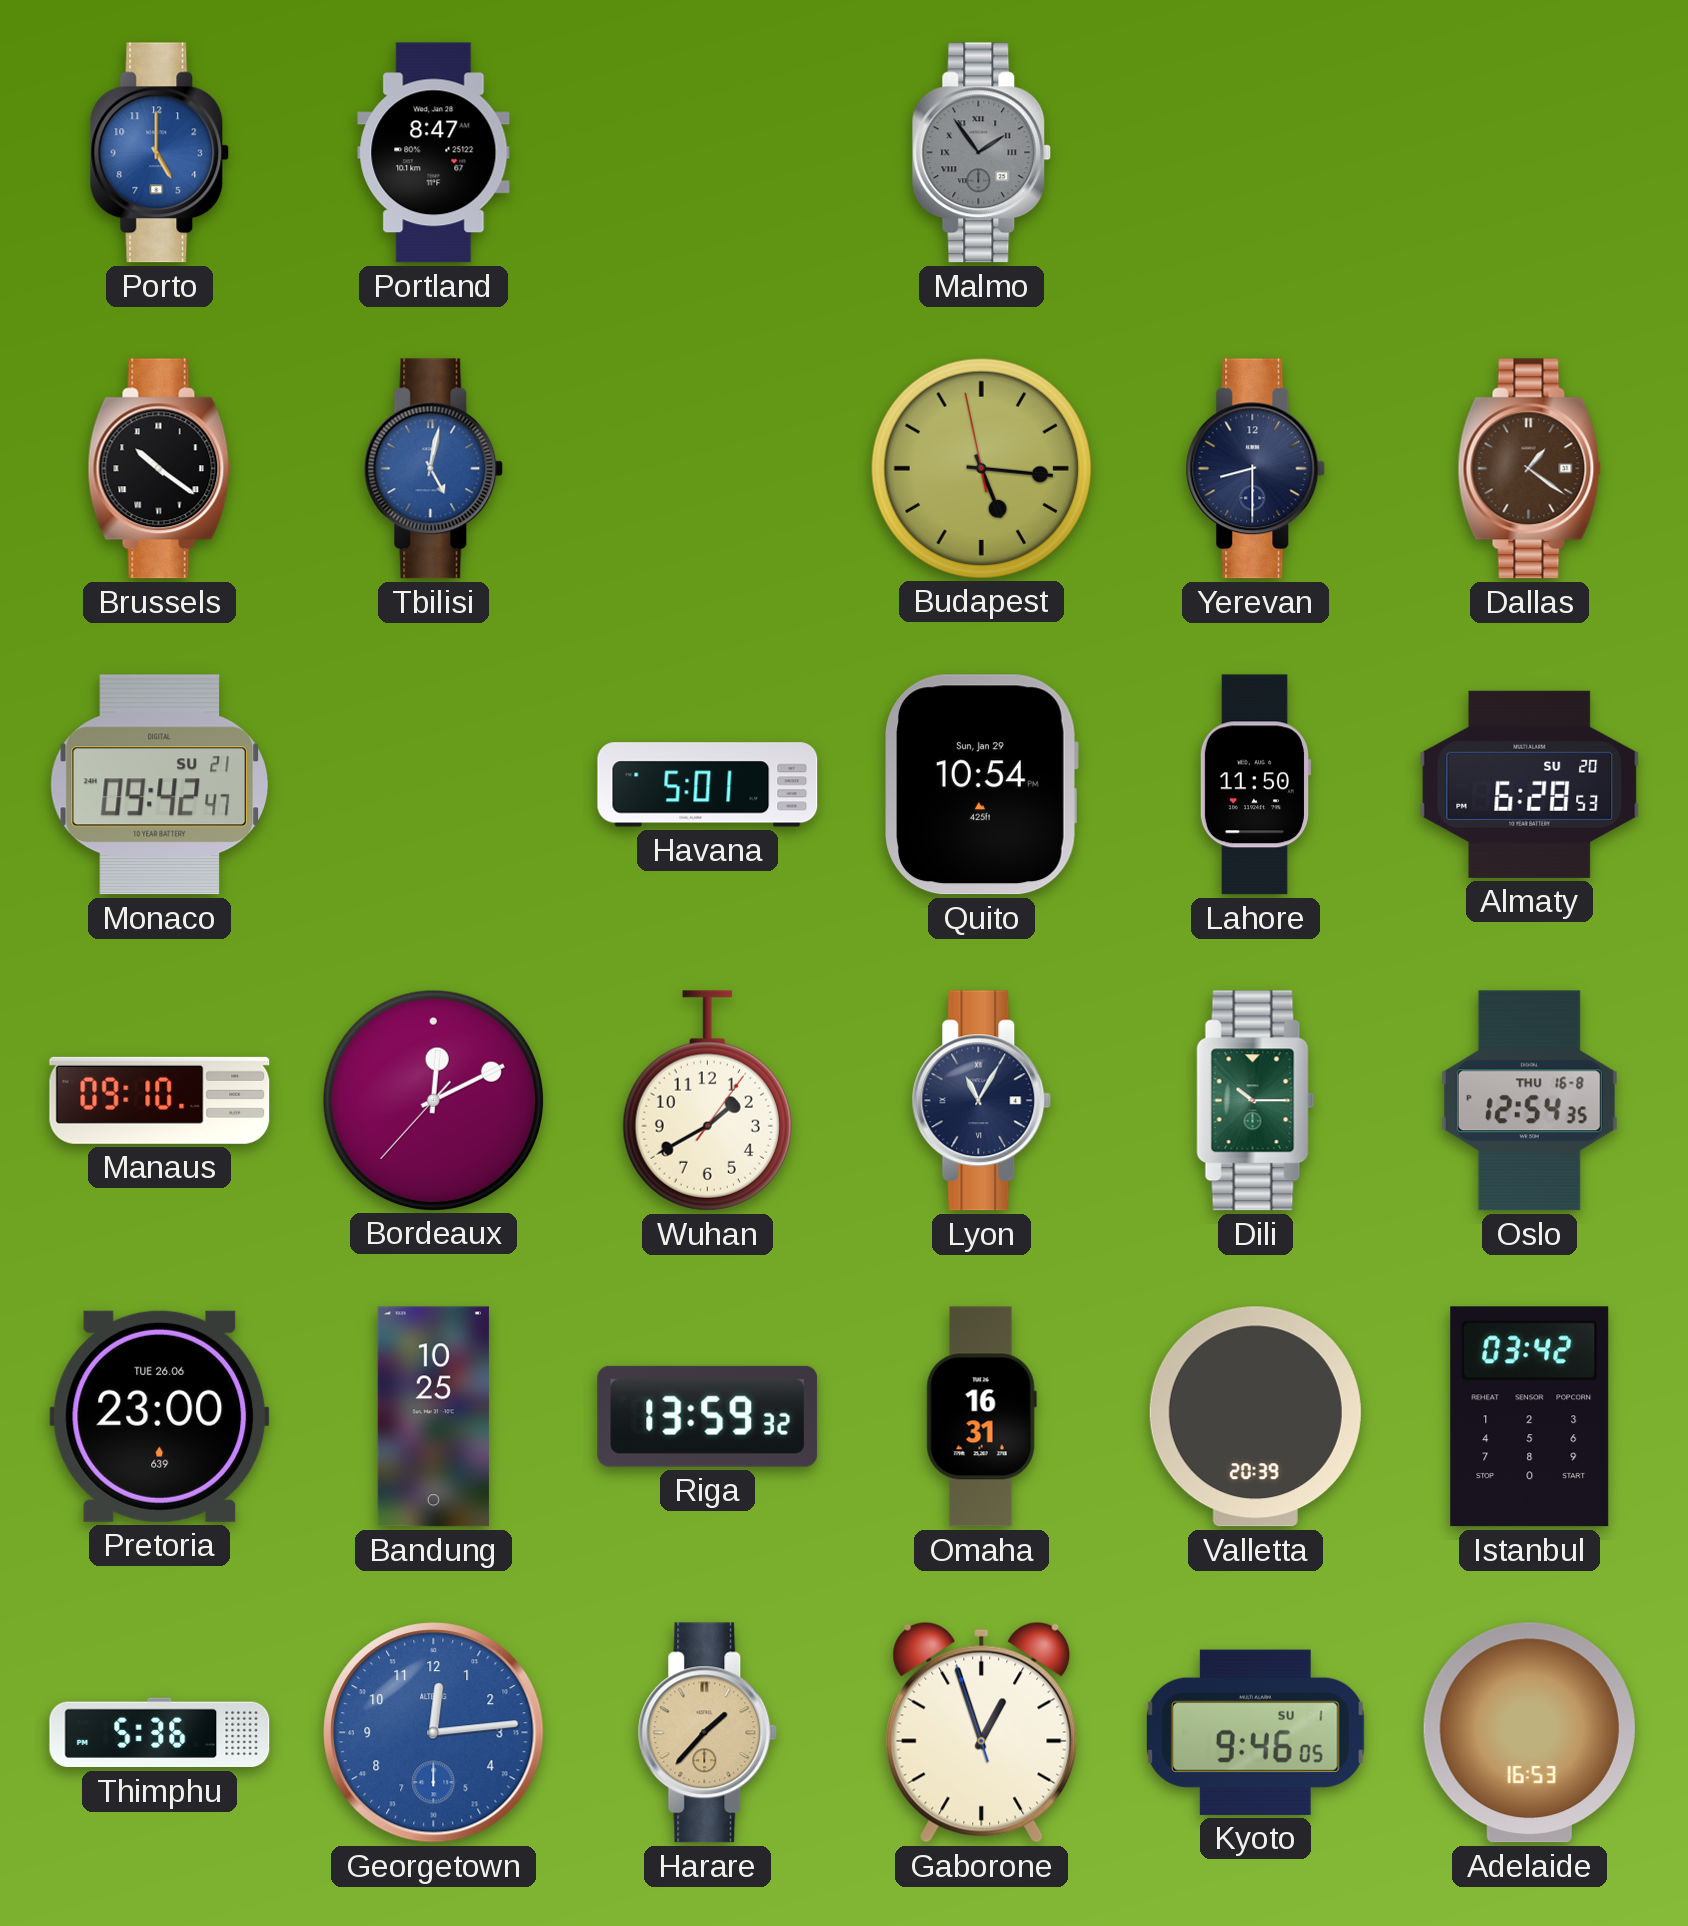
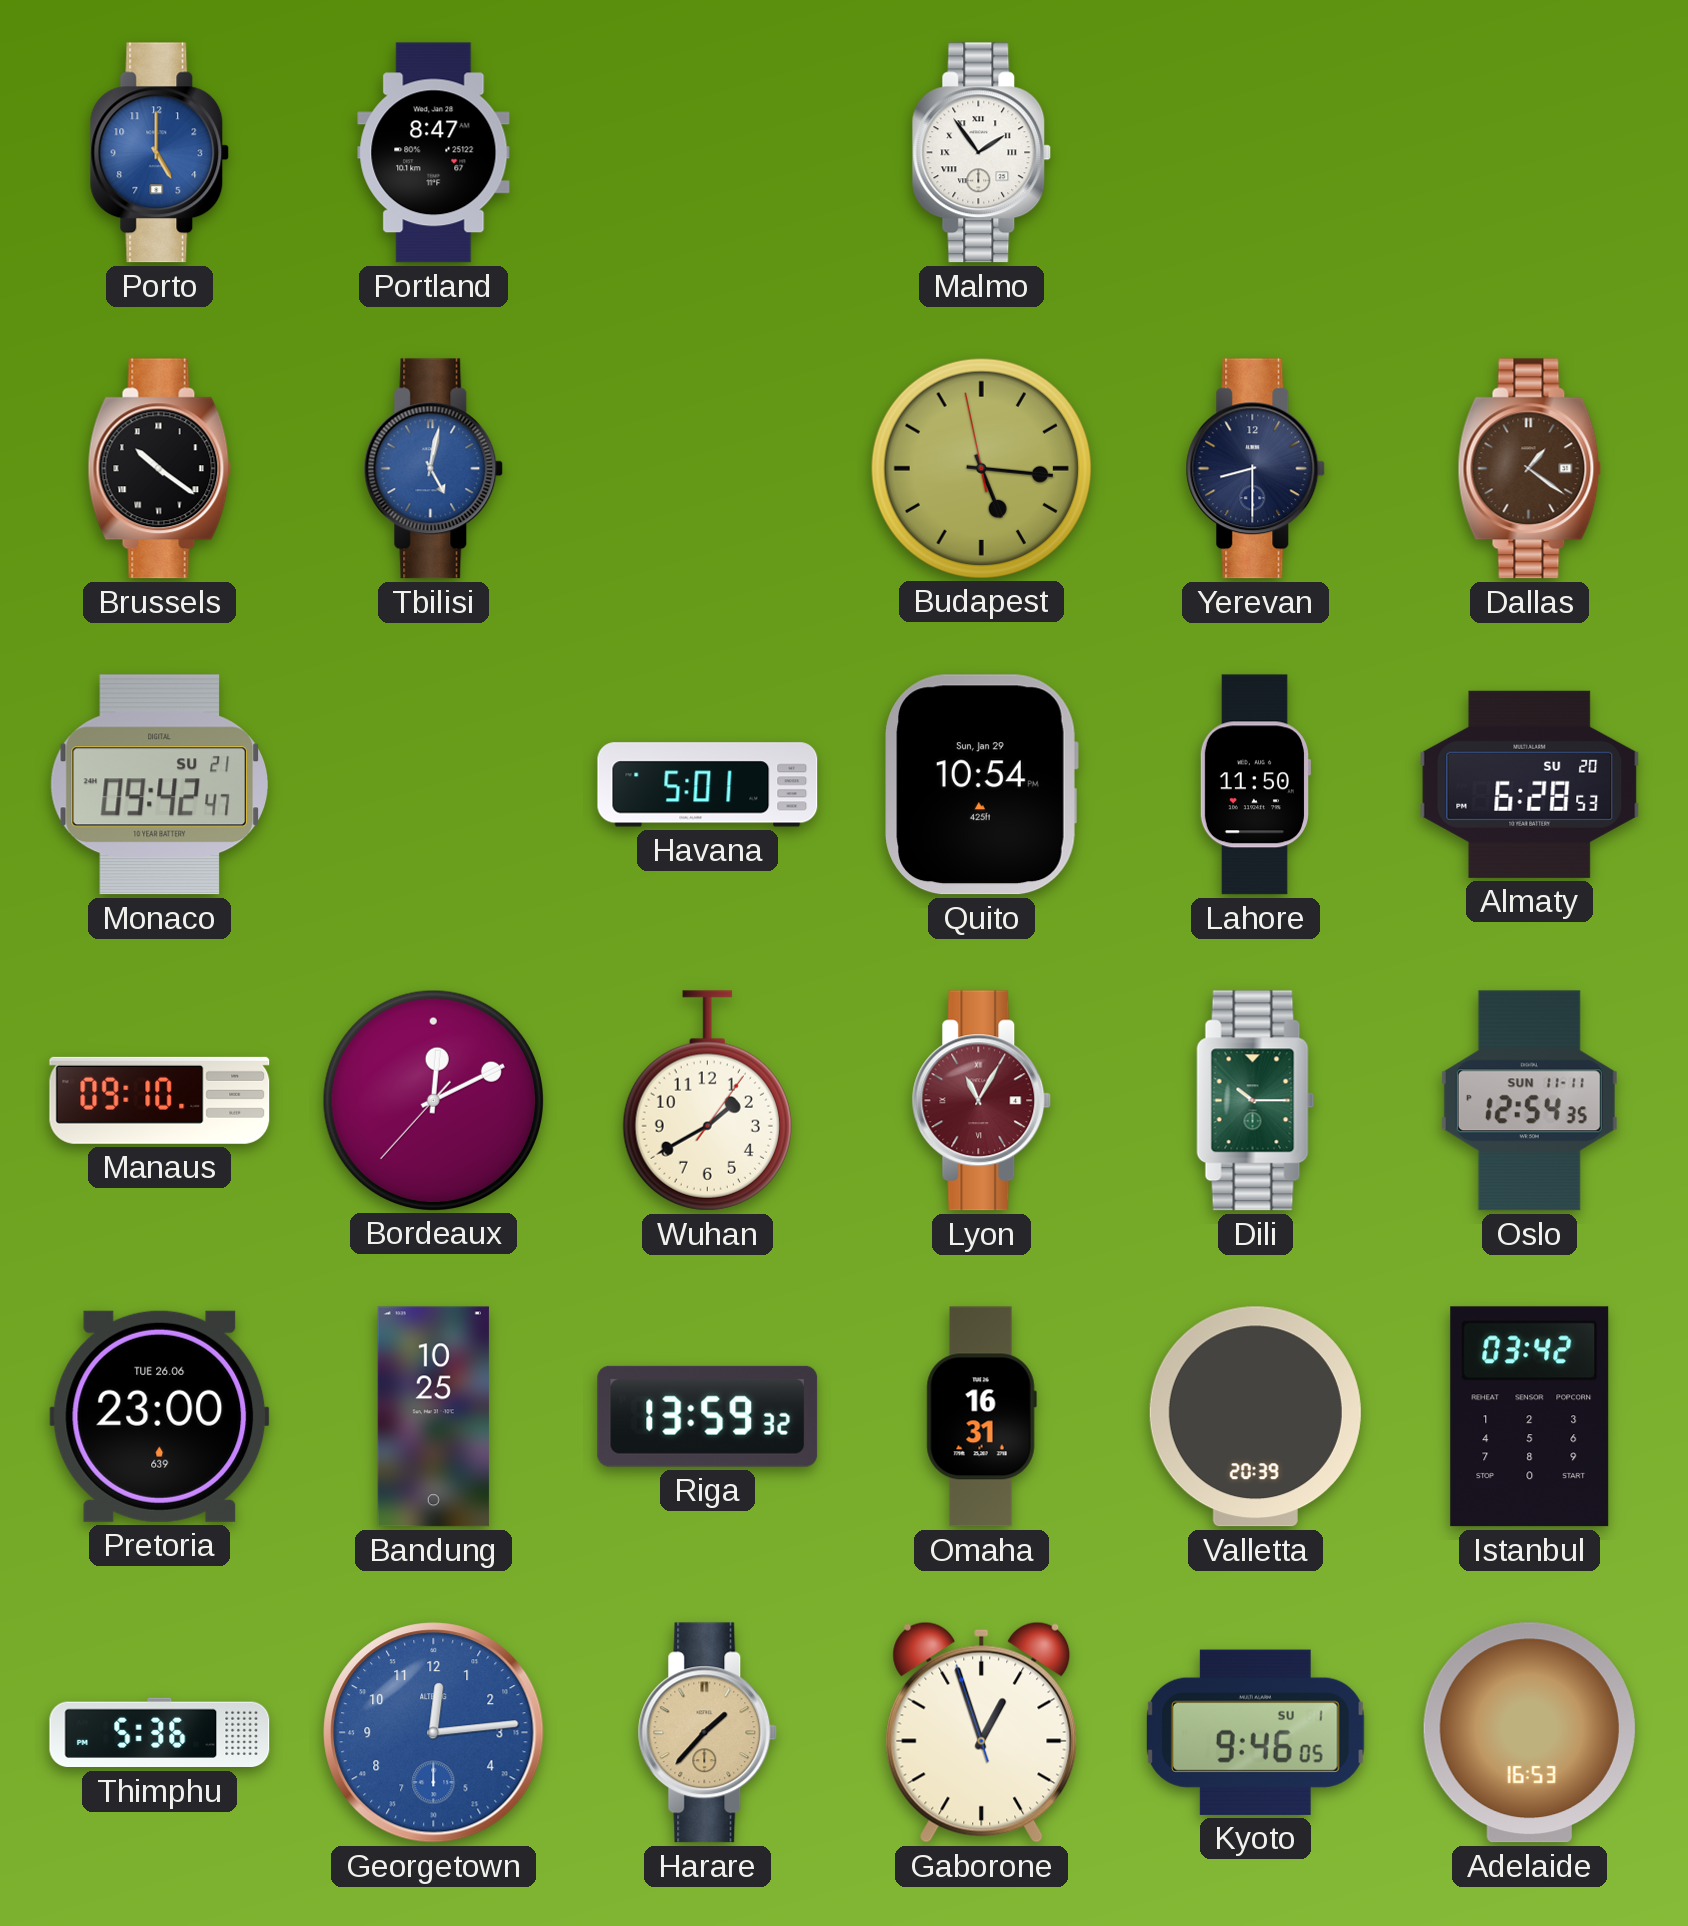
Malmo dial: grey -> white
Lyon dial: navy -> burgundy
Oslo date: THU 16-8 -> SUN 11-11
